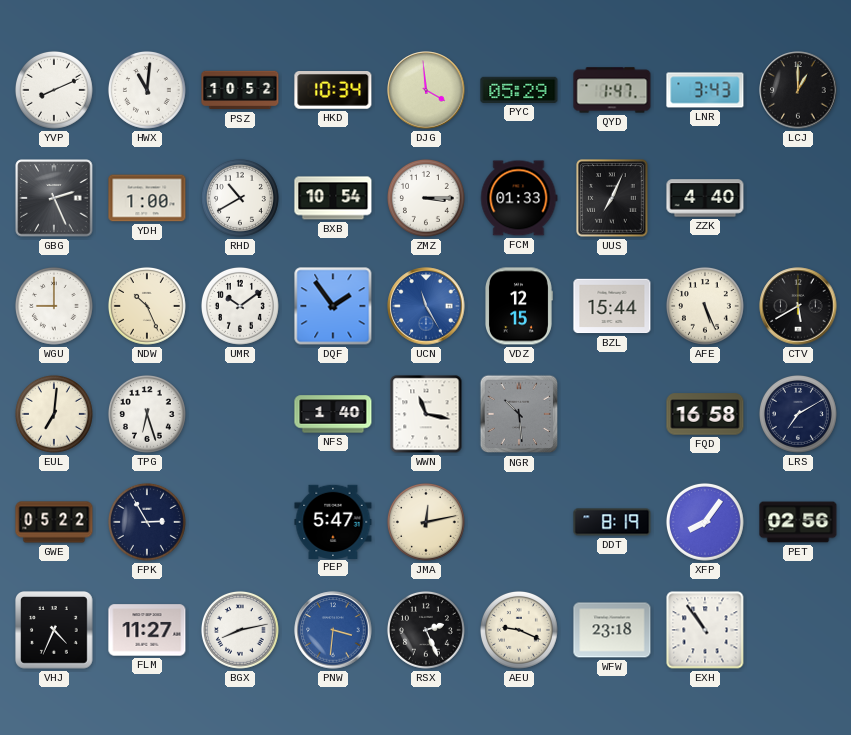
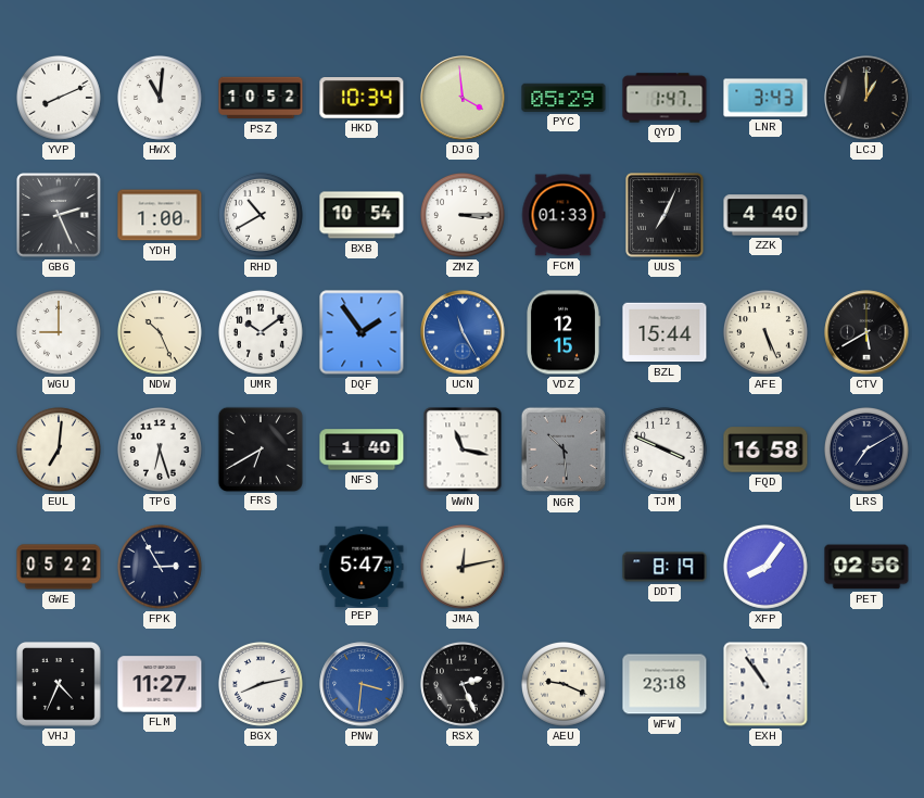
FRS: none -> 6:40
TJM: none -> 3:49
